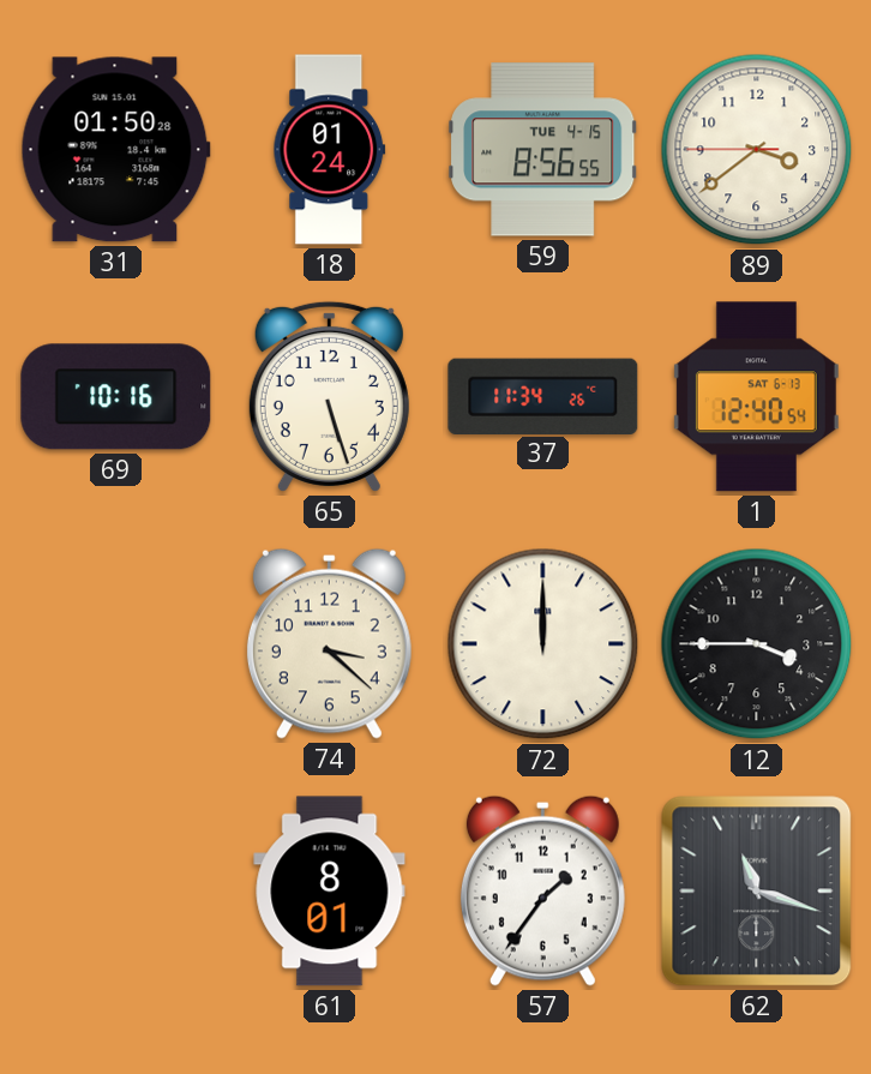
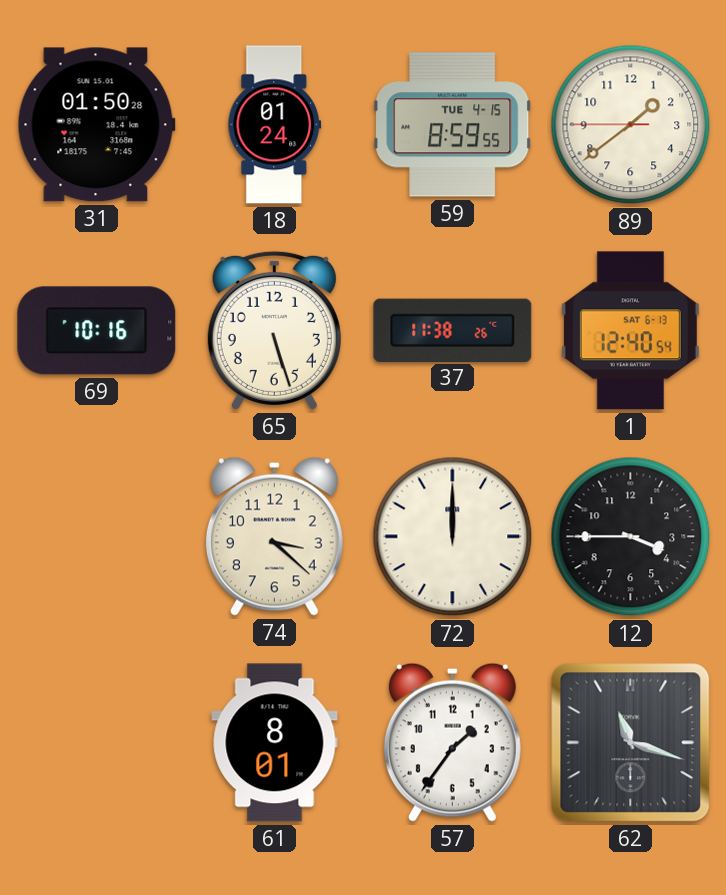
59: 8:56 -> 8:59
89: 3:38 -> 1:38
37: 11:34 -> 11:38
